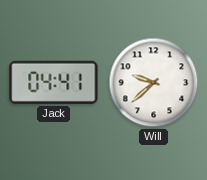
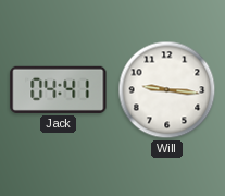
Will: 9:38 -> 9:16
